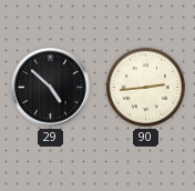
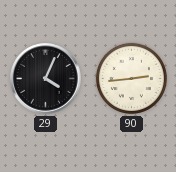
29: 4:52 -> 4:04
